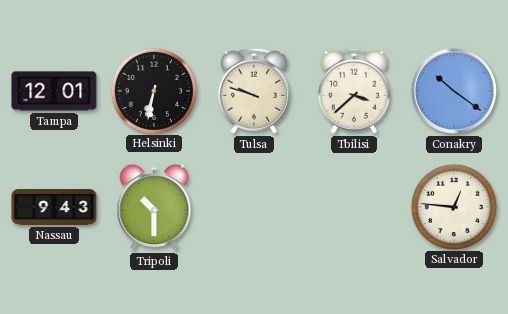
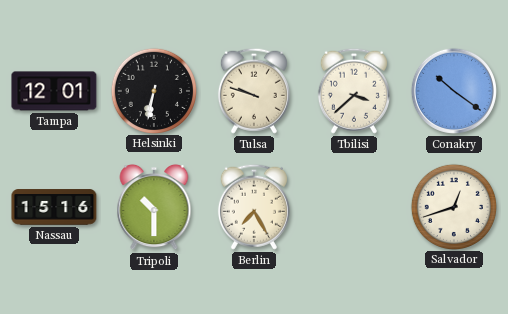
Nassau: 9:43 -> 15:16
Berlin: none -> 7:25
Salvador: 12:46 -> 12:42
